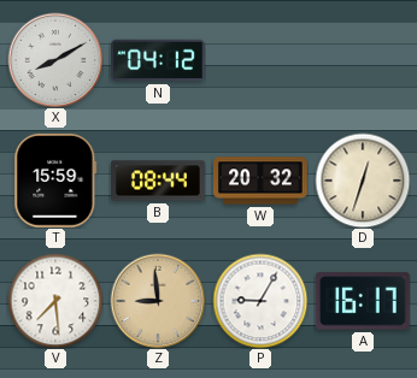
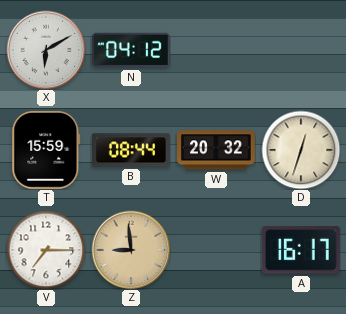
X: 8:10 -> 6:10
V: 7:29 -> 7:15
P: 9:05 -> none
